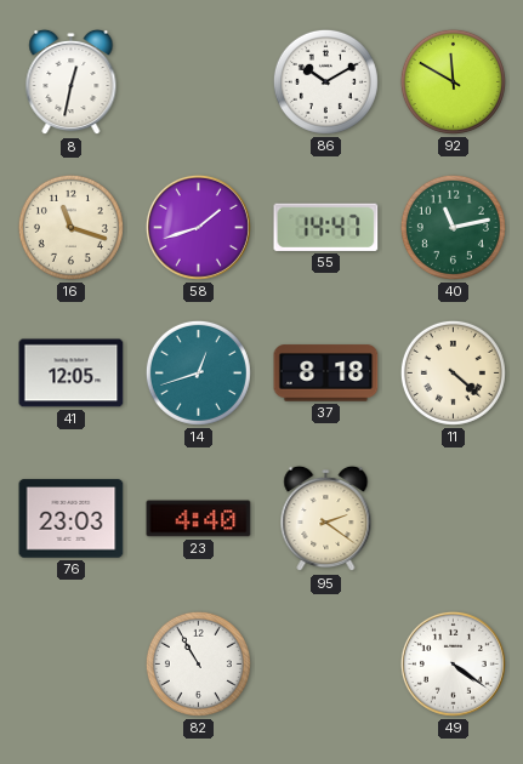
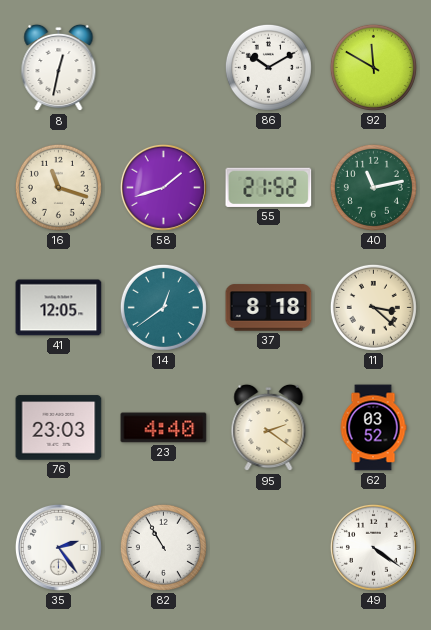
55: 14:47 -> 21:52
14: 12:42 -> 12:39
11: 4:22 -> 3:22
62: none -> 03:52
35: none -> 2:24
